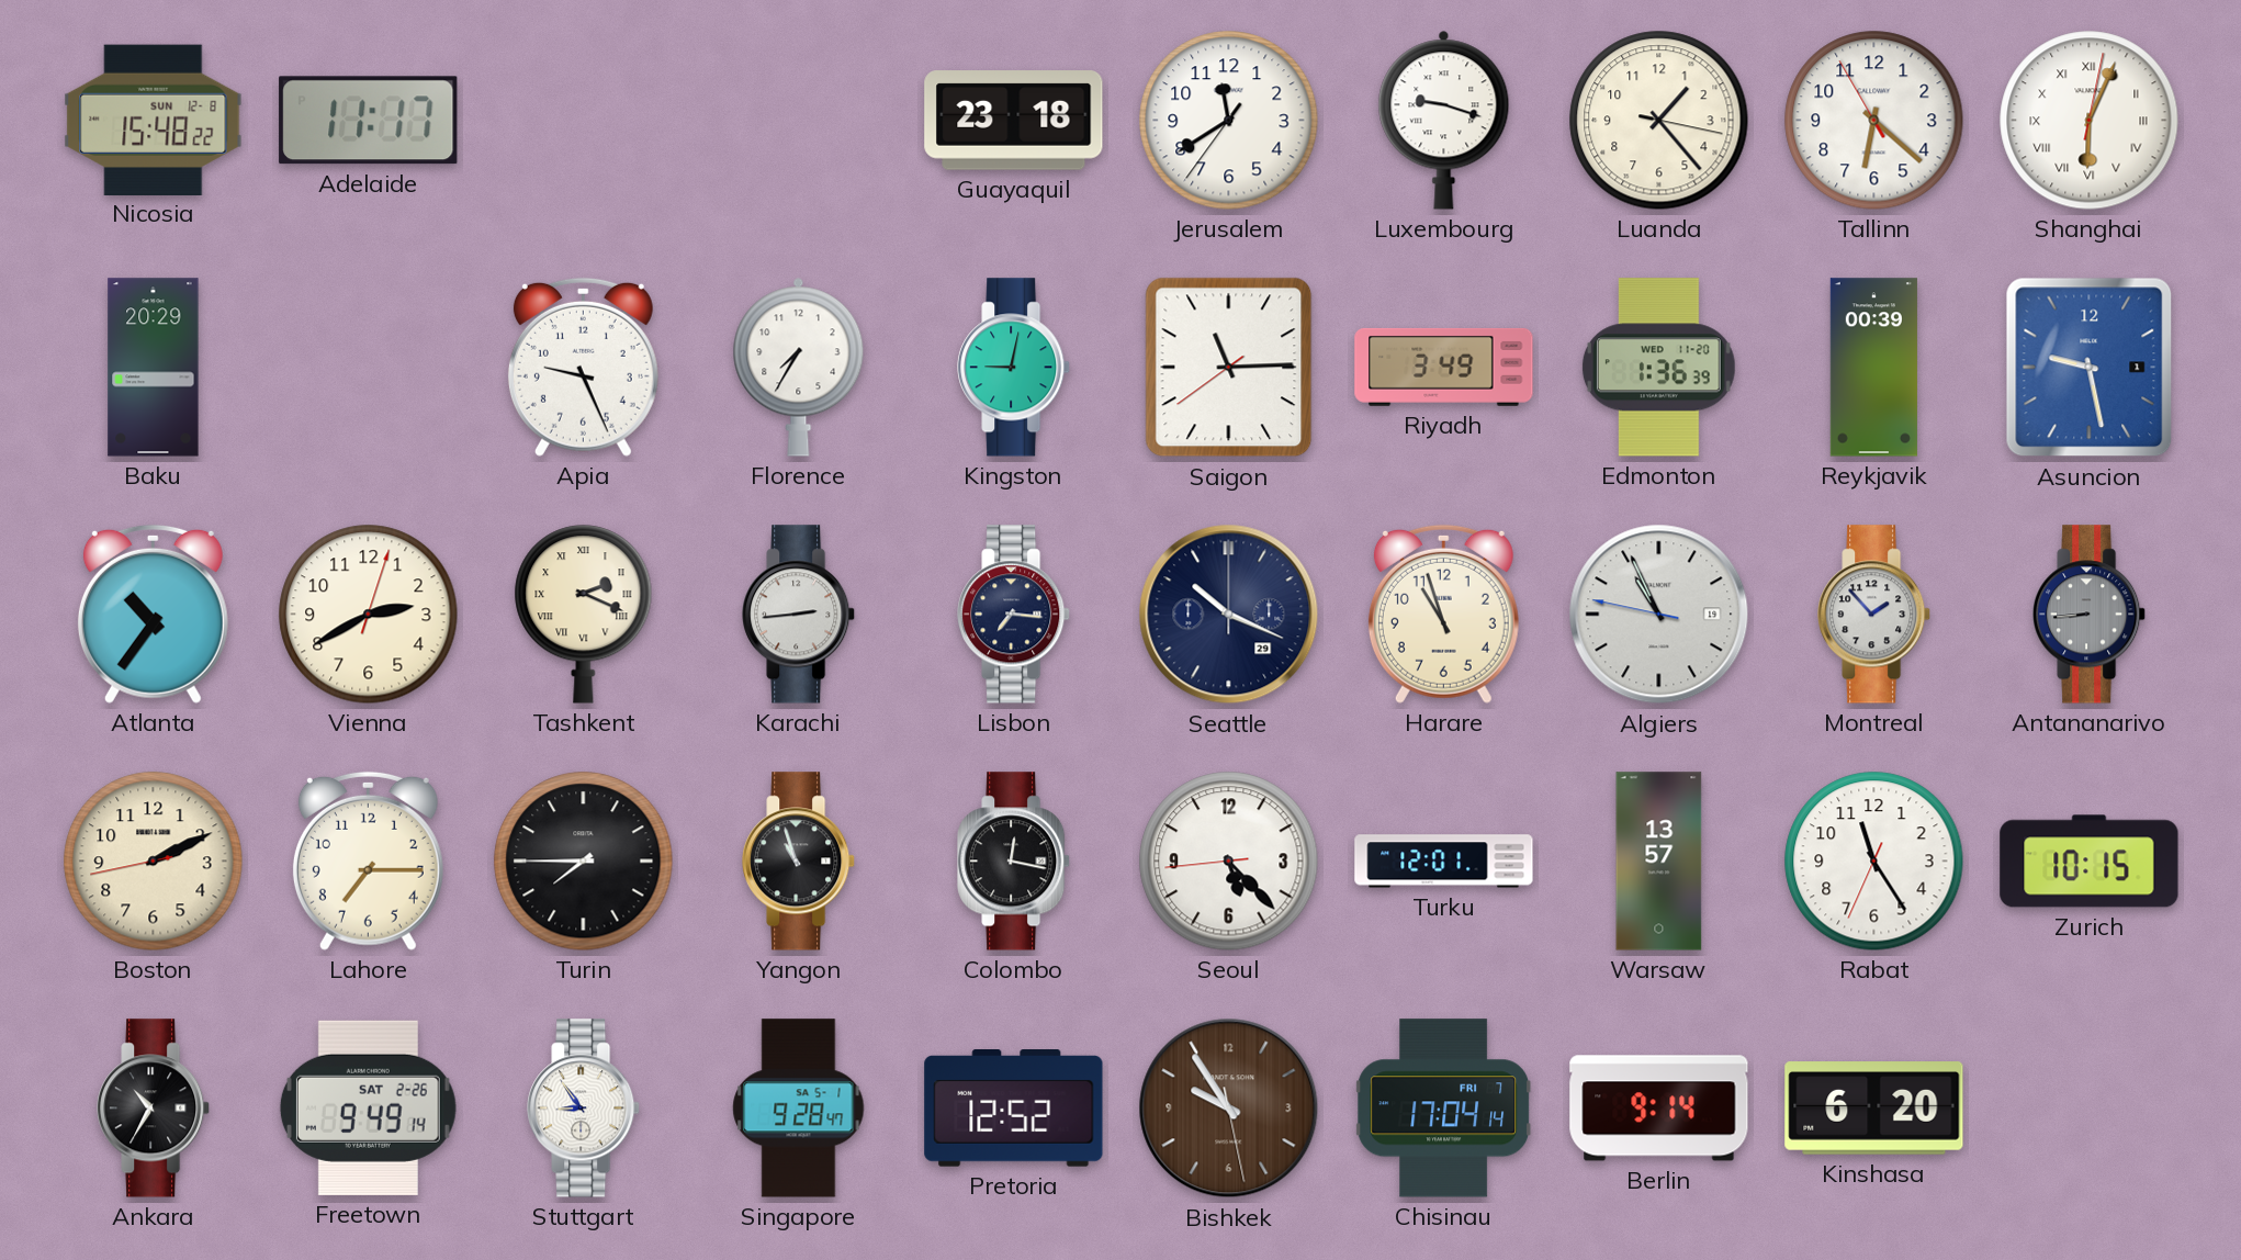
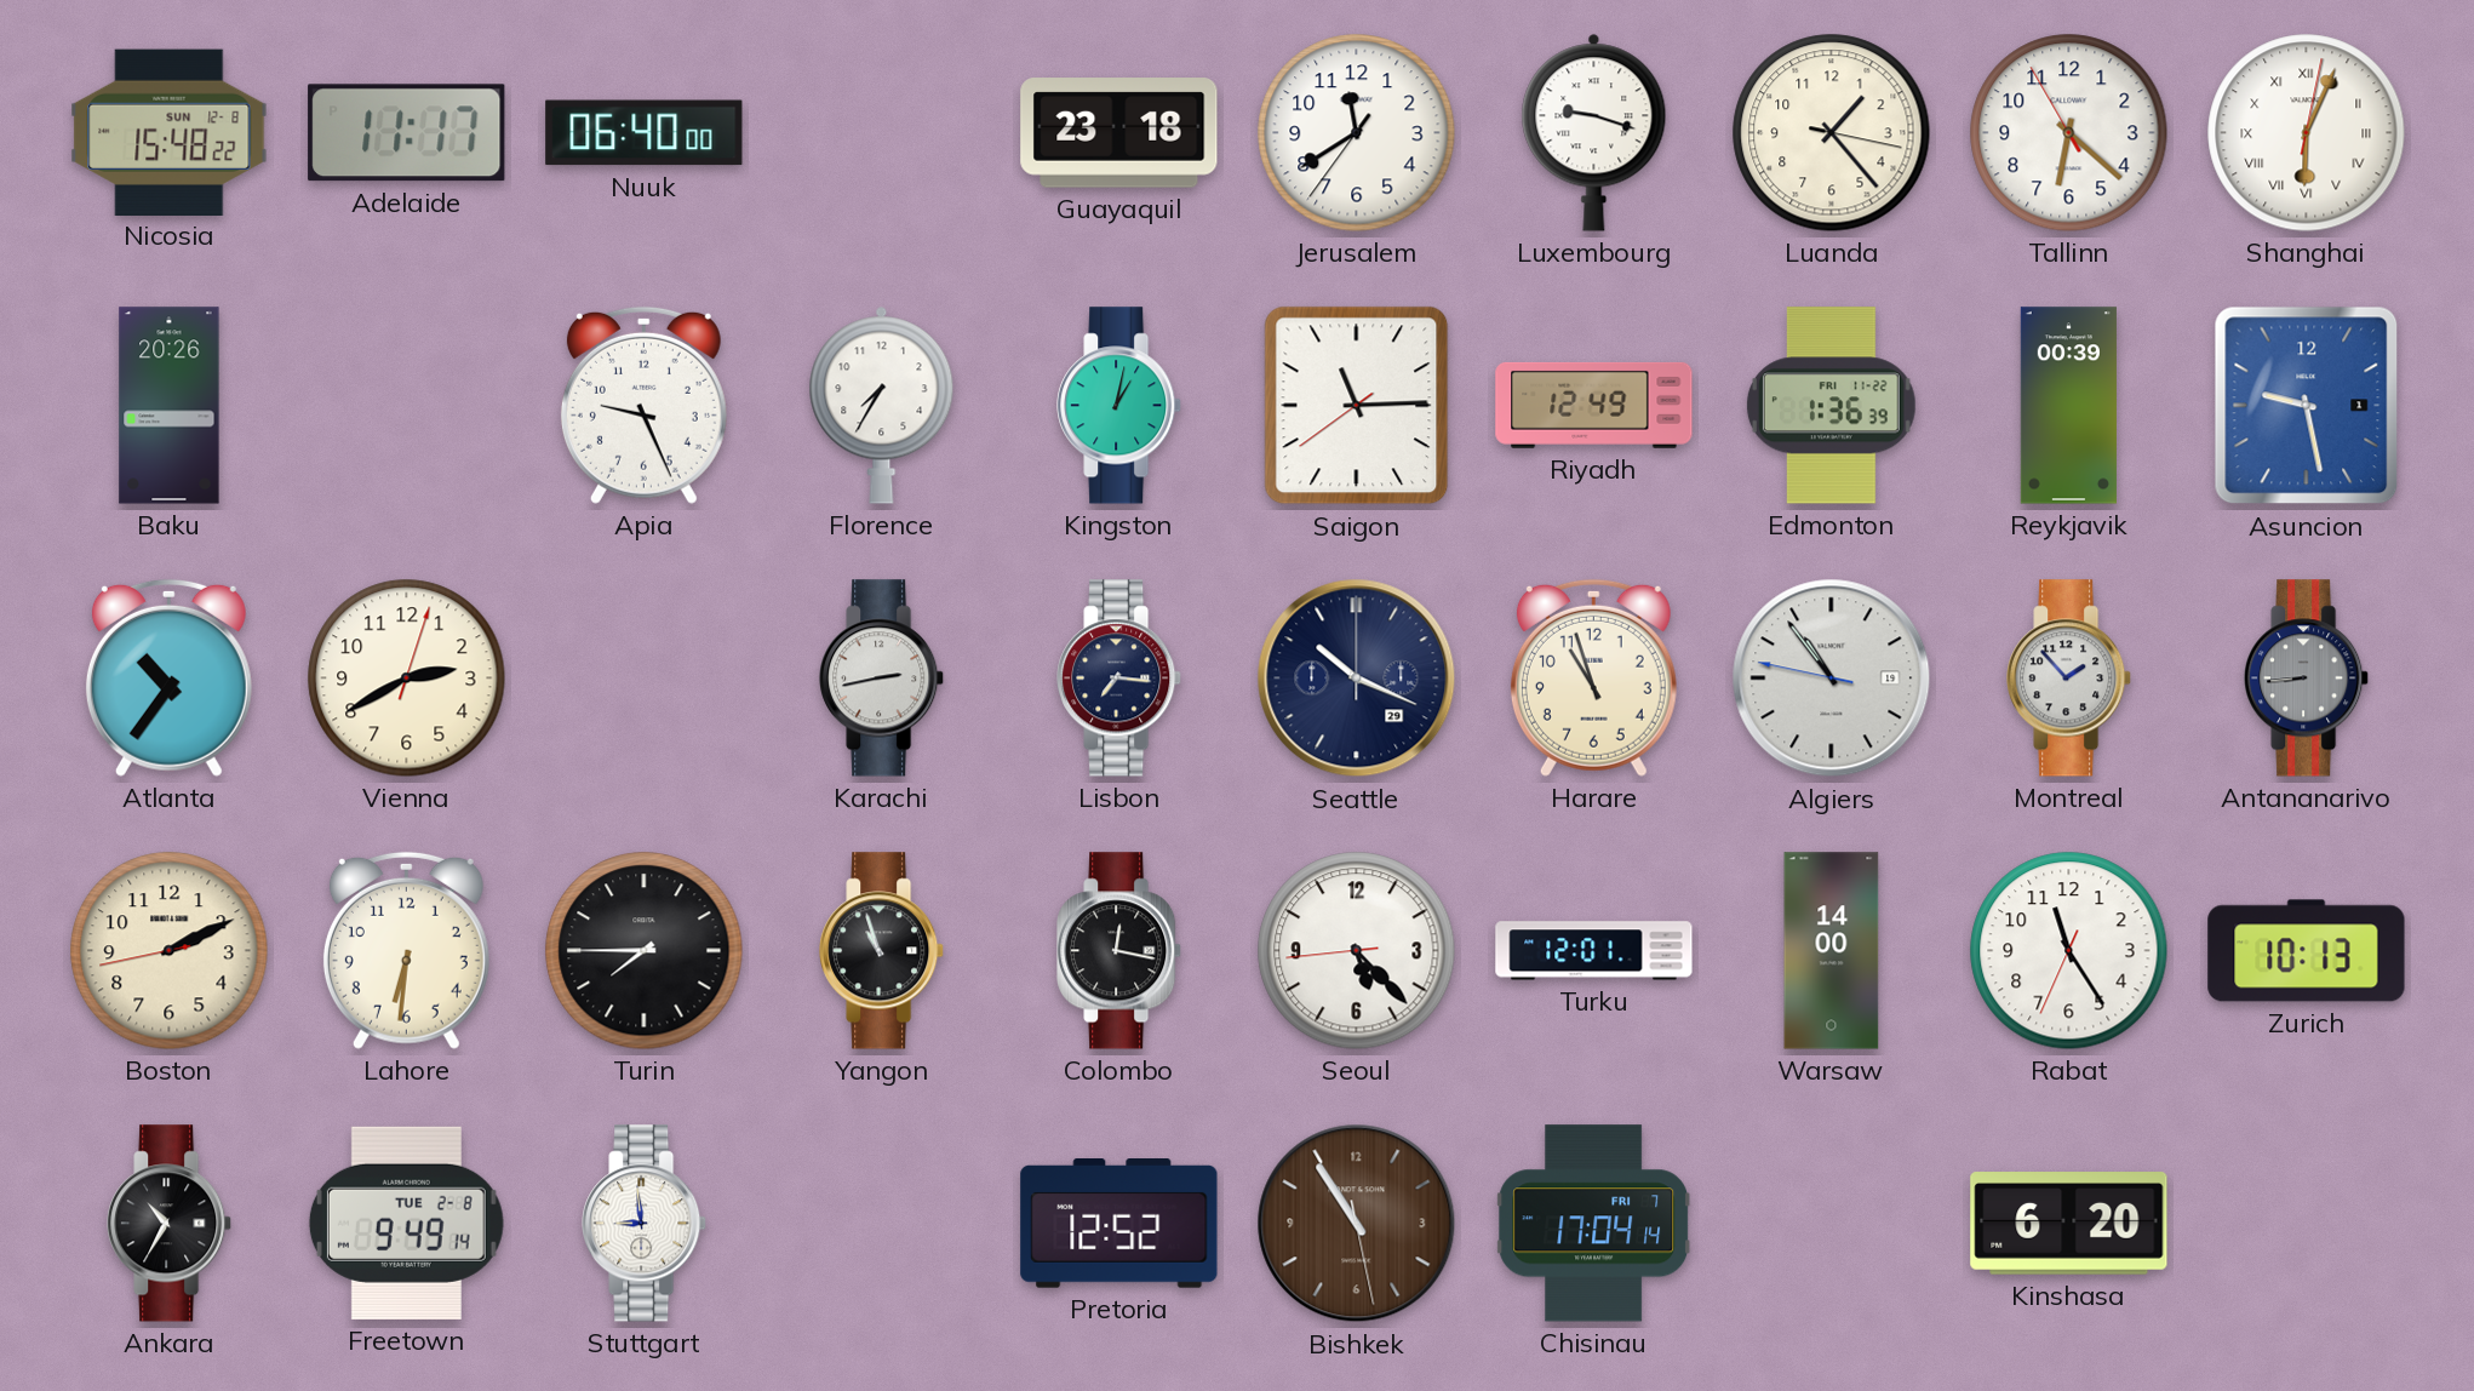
Nuuk: none -> 06:40
Baku: 20:29 -> 20:26
Kingston: 9:02 -> 1:02
Riyadh: 3:49 -> 12:49
Edmonton date: WED 11-20 -> FRI 11-22
Tashkent: 2:19 -> none
Karachi: 2:44 -> 2:43
Algiers: 10:55 -> 10:53
Lahore: 7:15 -> 6:31
Warsaw: 13:57 -> 14:00
Zurich: 10:15 -> 10:13
Freetown date: SAT 2-26 -> TUE 2-8
Stuttgart: 8:54 -> 8:59
Singapore: 9:28 -> none
Bishkek: 9:54 -> 10:54
Berlin: 9:14 -> none
